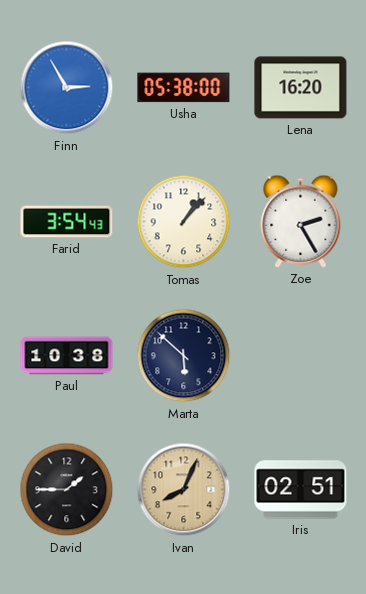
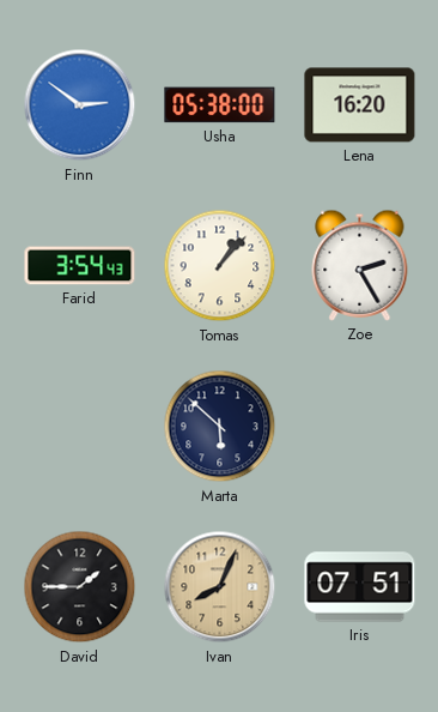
Finn: 2:55 -> 2:51
Paul: 10:38 -> none
Iris: 02:51 -> 07:51
